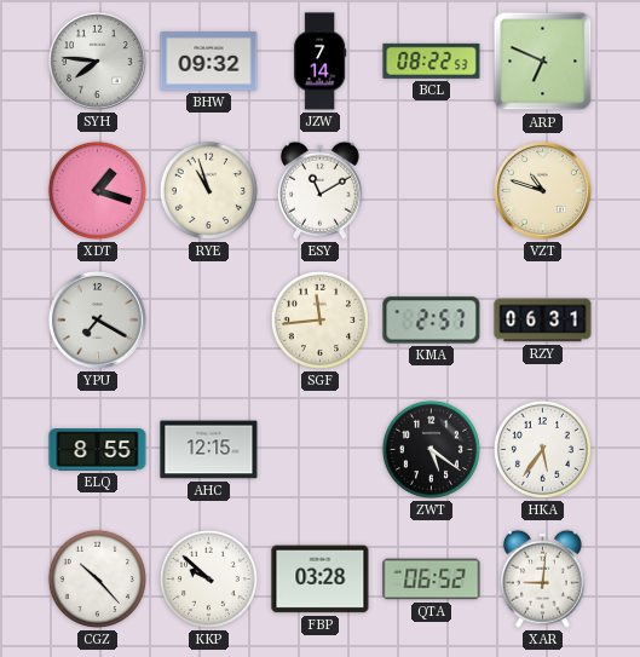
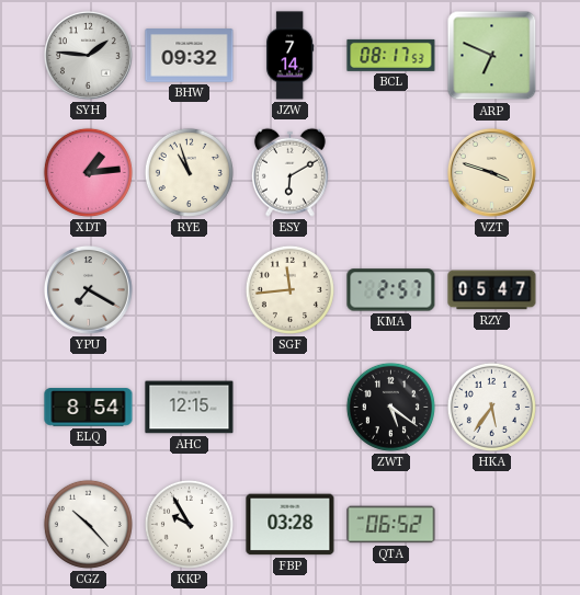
SYH: 7:46 -> 1:46
BCL: 08:22 -> 08:17
XDT: 1:18 -> 1:14
ESY: 11:10 -> 6:10
VZT: 10:48 -> 3:48
RZY: 06:31 -> 05:47
ELQ: 8:55 -> 8:54
KKP: 9:52 -> 9:55
XAR: 9:01 -> none
